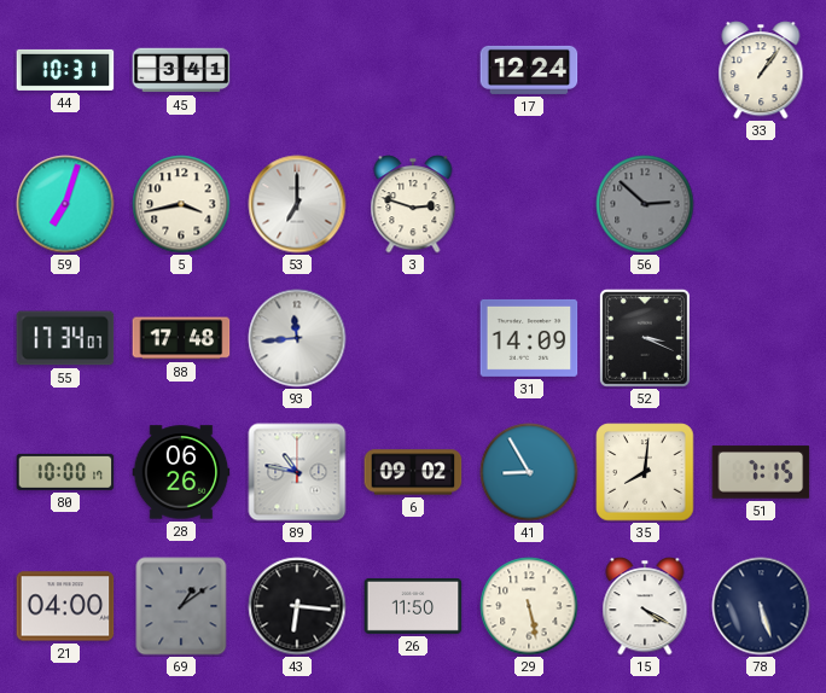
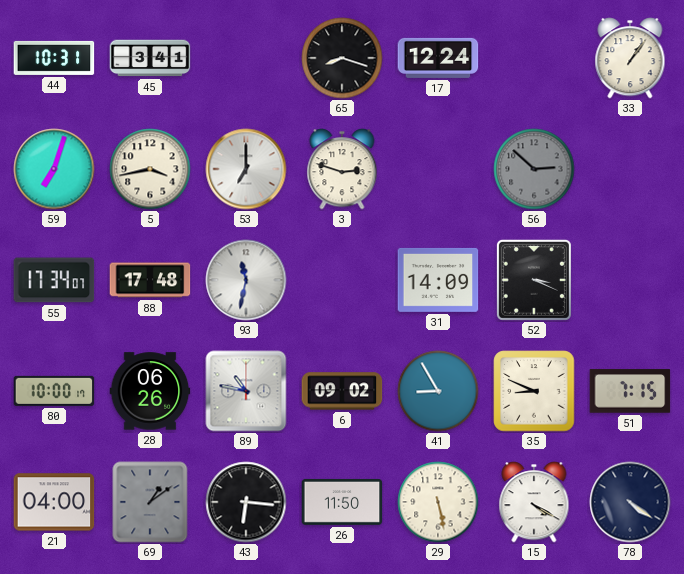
65: none -> 8:18
93: 11:44 -> 11:32
35: 8:01 -> 8:49
78: 5:27 -> 4:21
